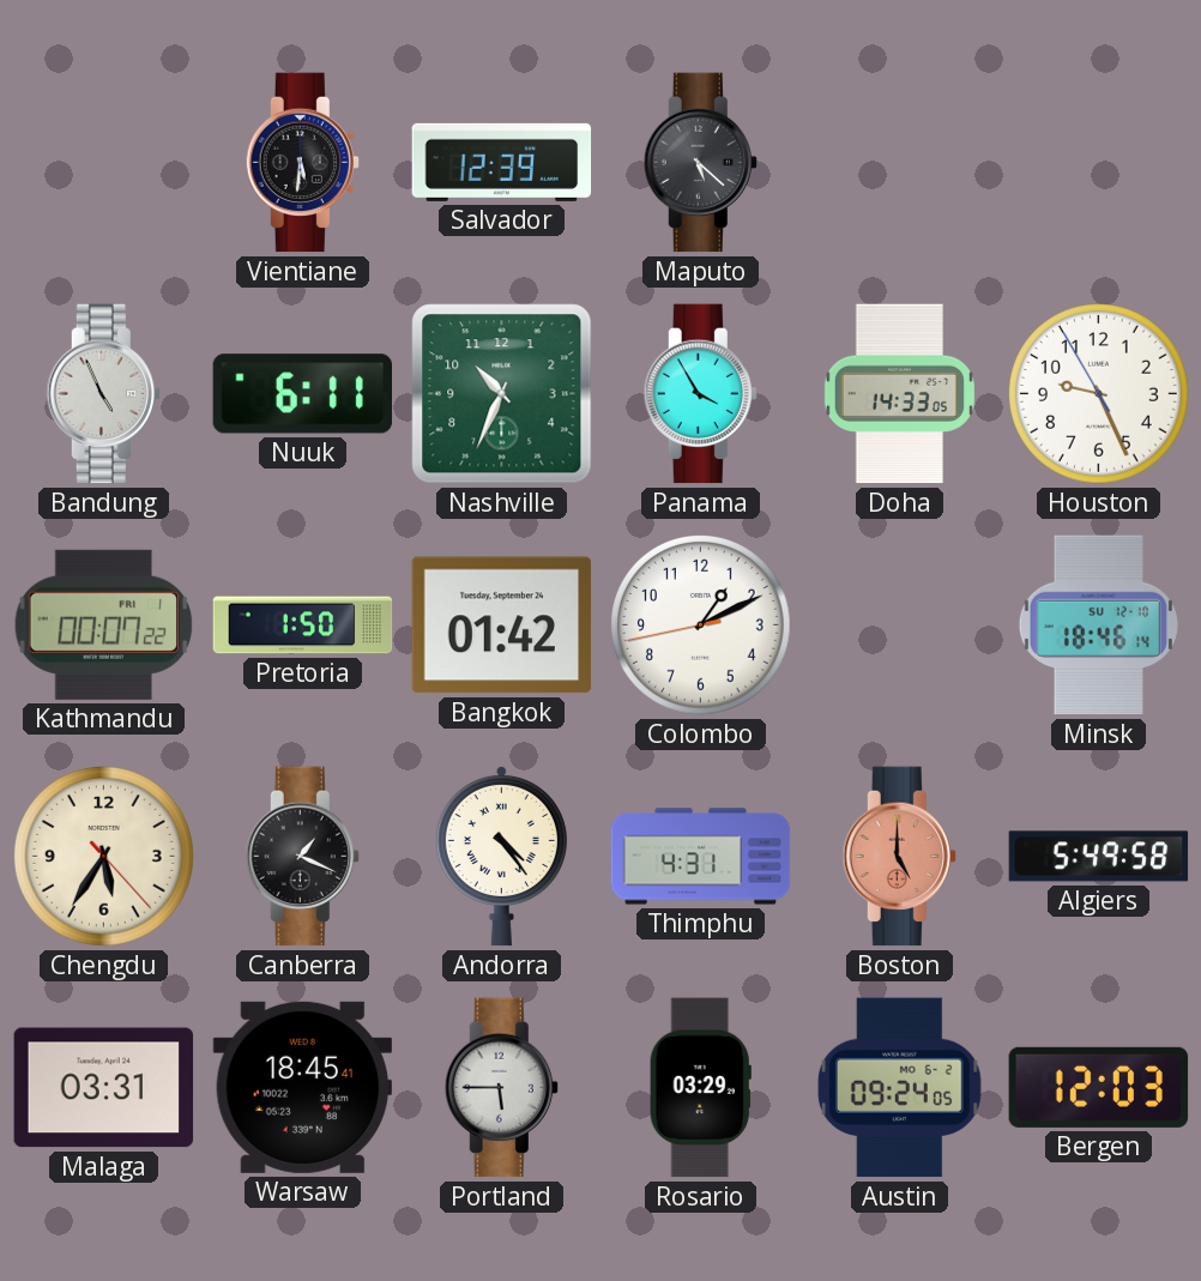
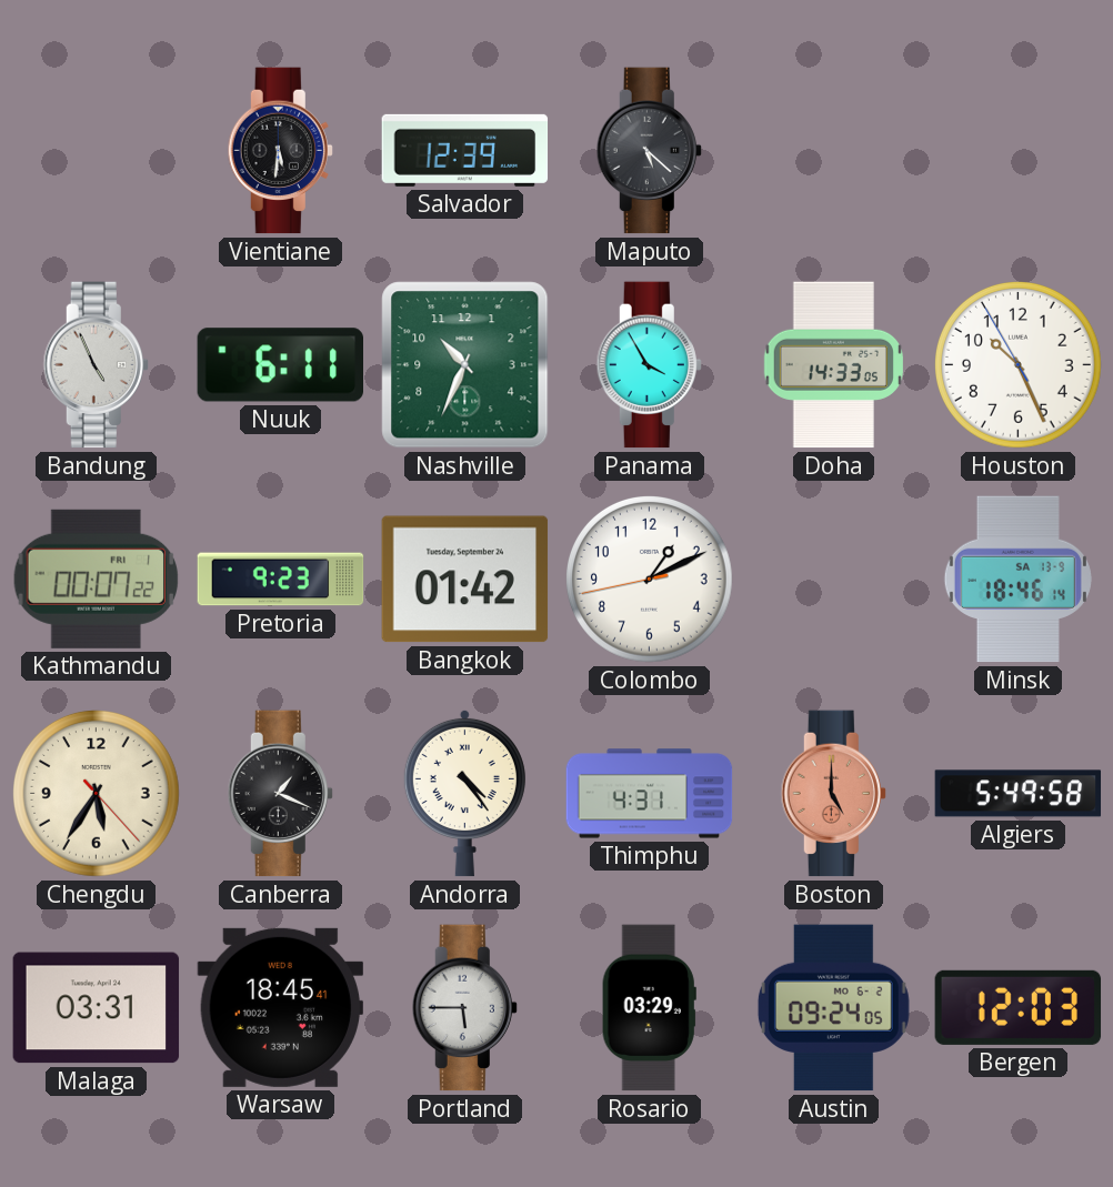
Houston: 9:25 -> 10:25
Pretoria: 1:50 -> 9:23
Minsk date: SU 12-10 -> SA 13-9
